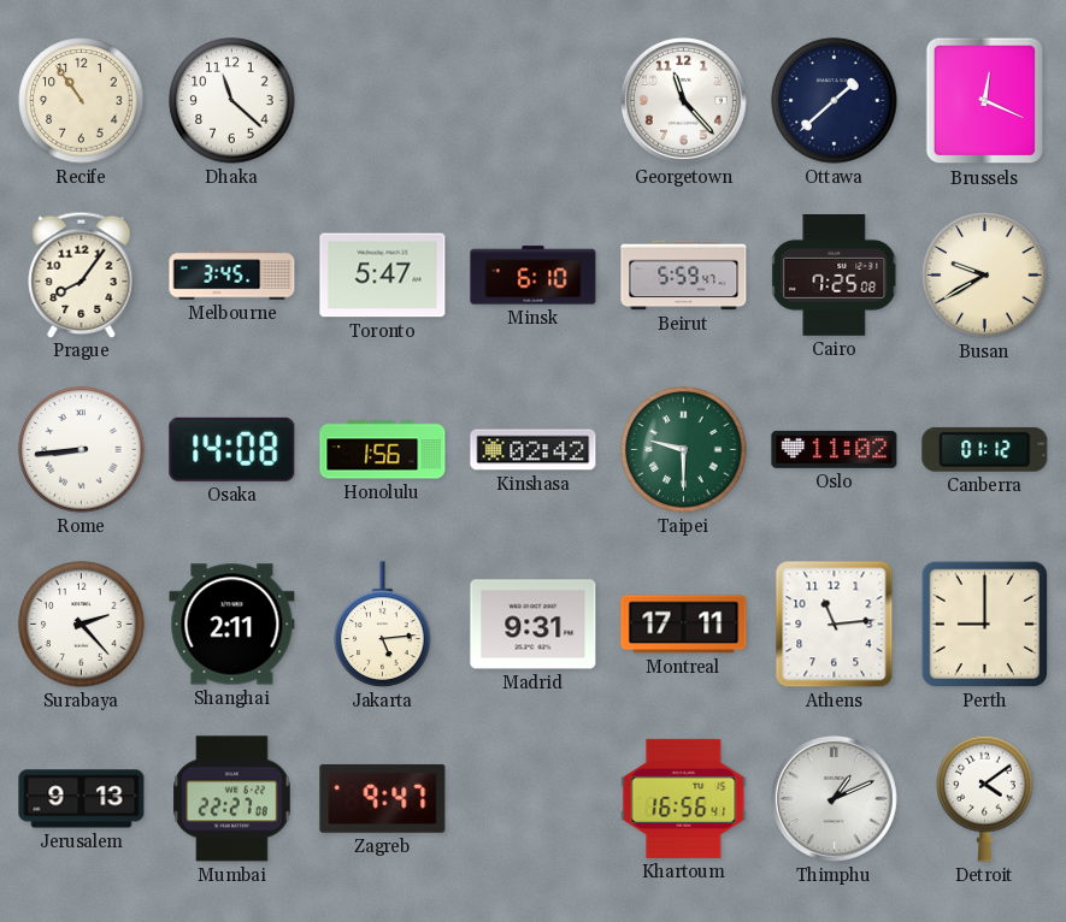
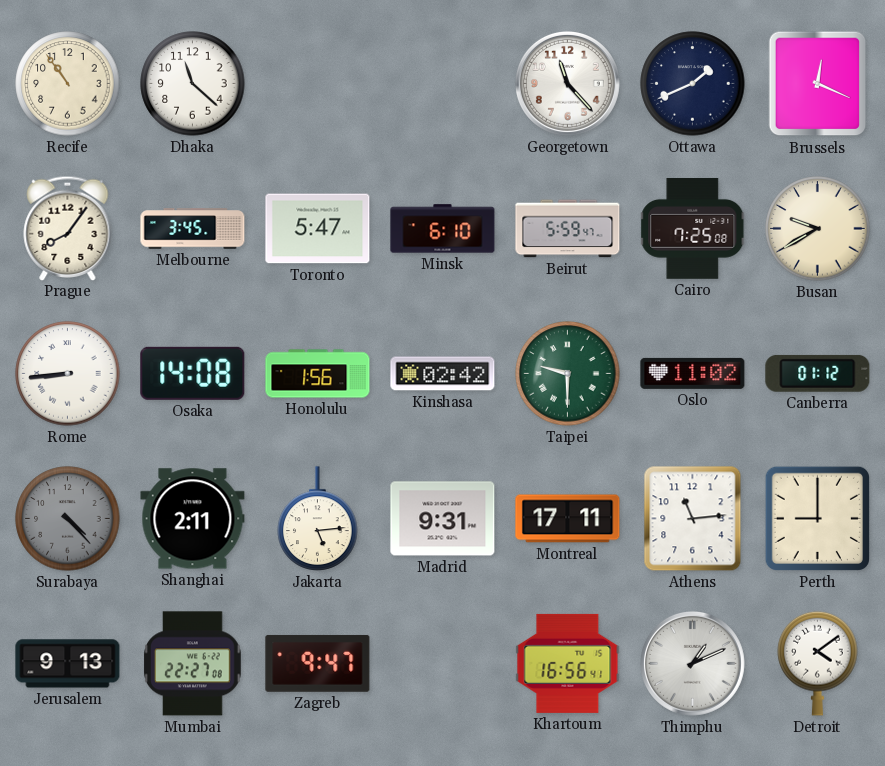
Ottawa: 1:38 -> 1:41
Surabaya: 2:23 -> 4:23
Surabaya dial: white -> grey
